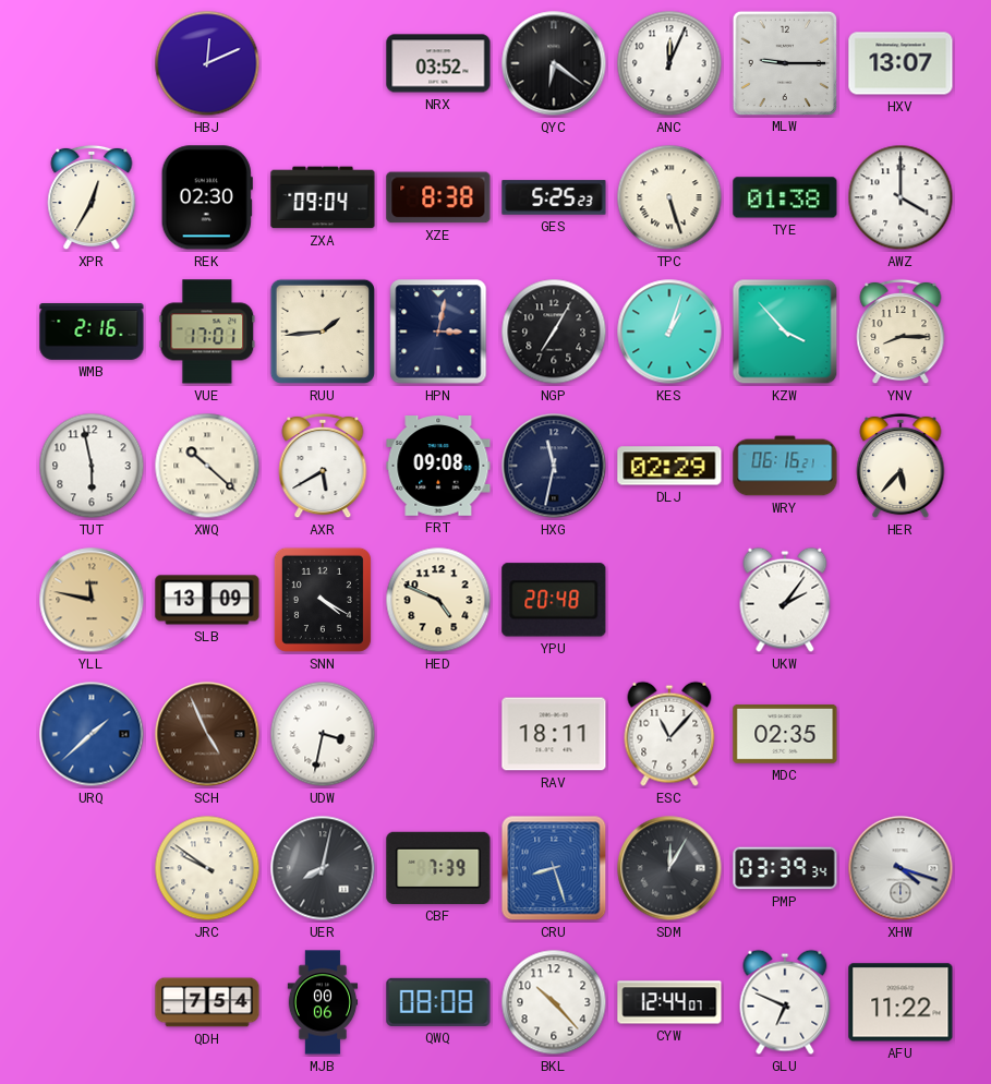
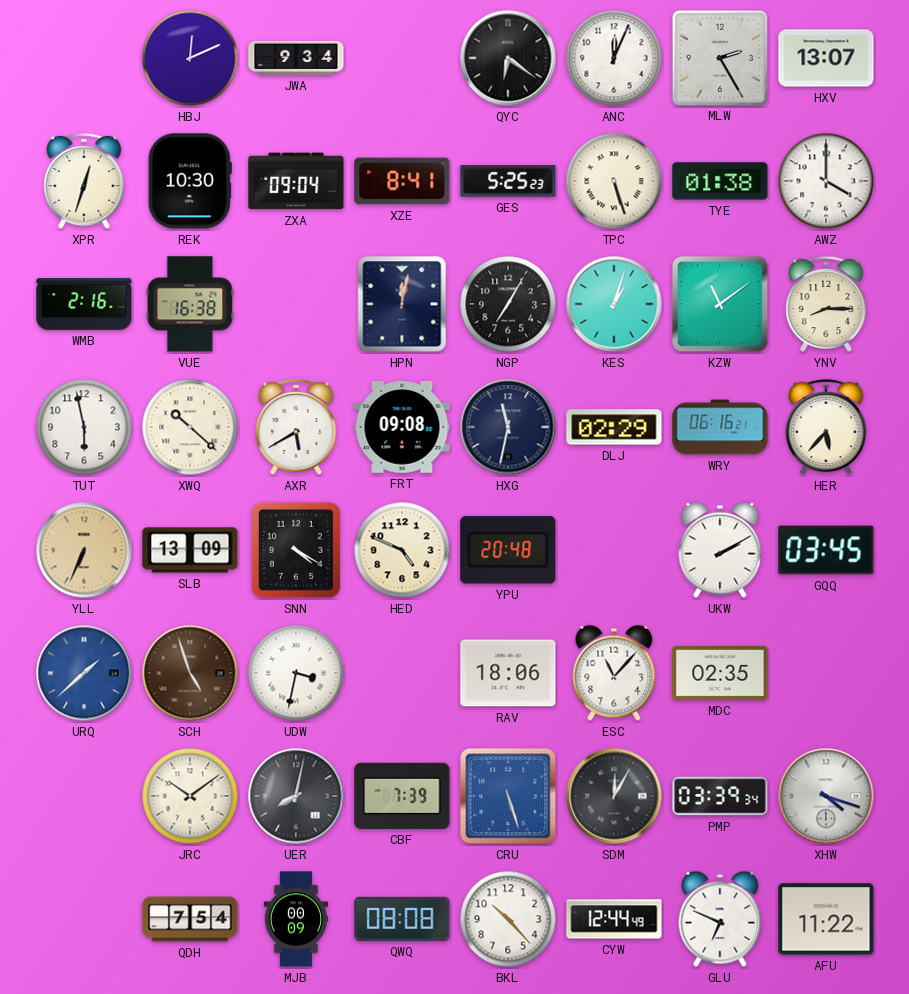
JWA: none -> 9:34
NRX: 03:52 -> none
MLW: 9:15 -> 2:25
XPR: 12:35 -> 12:33
REK: 02:30 -> 10:30
XZE: 8:38 -> 8:41
VUE: 17:01 -> 16:38
RUU: 1:44 -> none
HPN: 3:02 -> 12:02
KZW: 3:53 -> 11:09
YLL: 11:47 -> 6:34
UKW: 2:06 -> 2:10
GQQ: none -> 03:45
SCH: 4:56 -> 4:57
RAV: 18:11 -> 18:06
JRC: 9:51 -> 10:09
CRU: 8:27 -> 5:27
MJB: 00:06 -> 00:09
CYW: 12:44:07 -> 12:44:49
